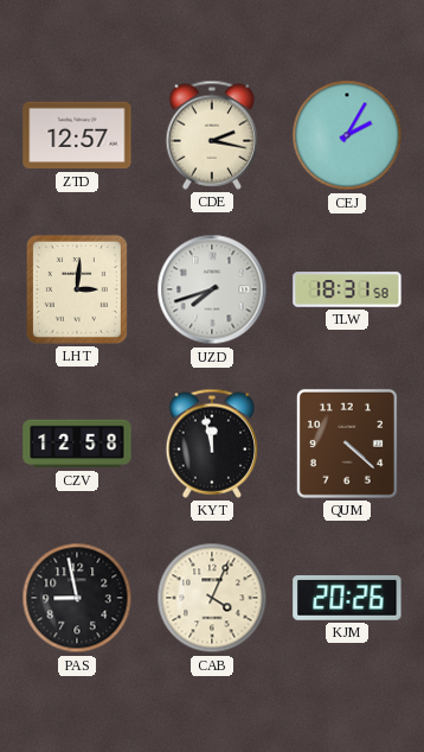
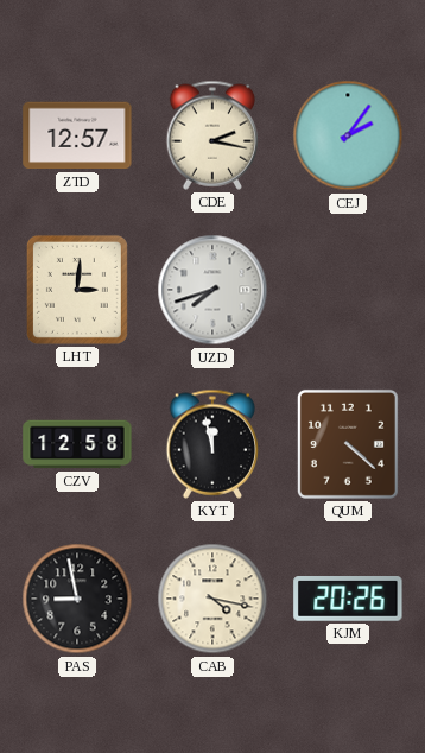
CEJ: 2:05 -> 2:06
TLW: 18:31 -> none
CAB: 4:04 -> 4:17
